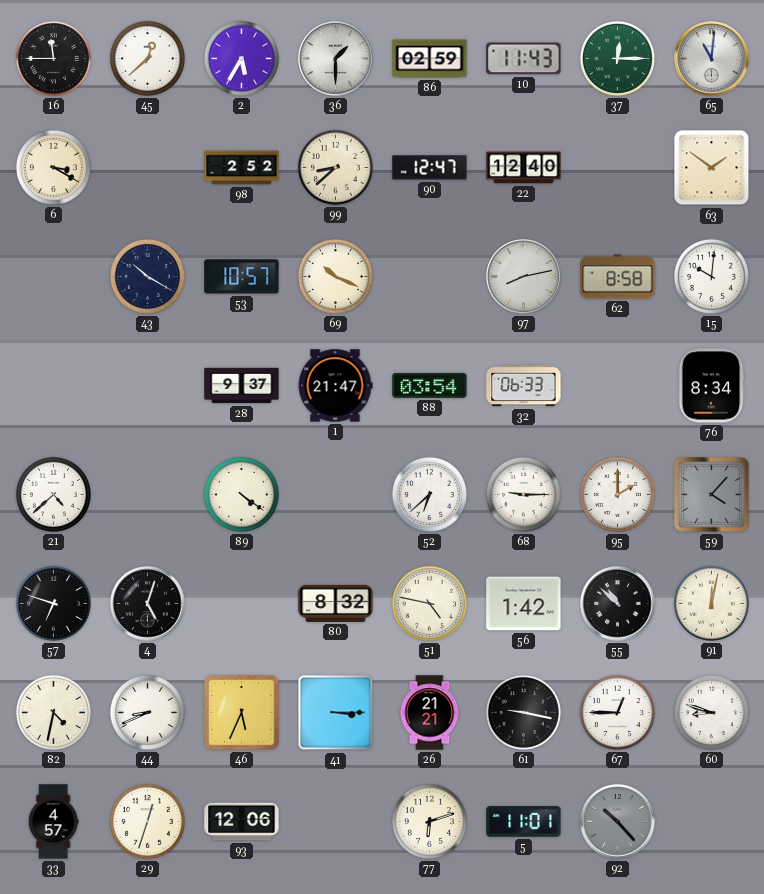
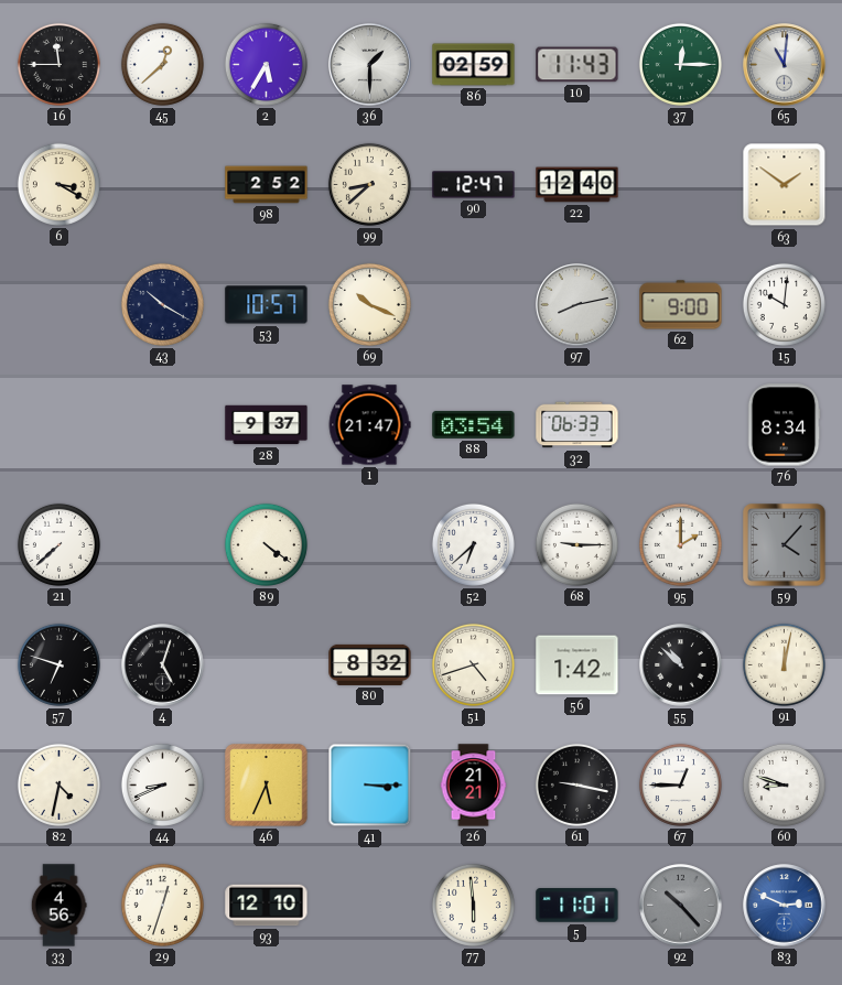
62: 8:58 -> 9:00
21: 4:38 -> 7:38
51: 4:47 -> 4:42
33: 4:57 -> 4:56
93: 12:06 -> 12:10
77: 6:12 -> 5:59
83: none -> 2:49
